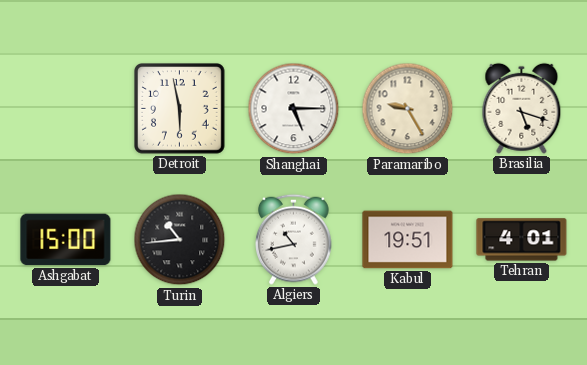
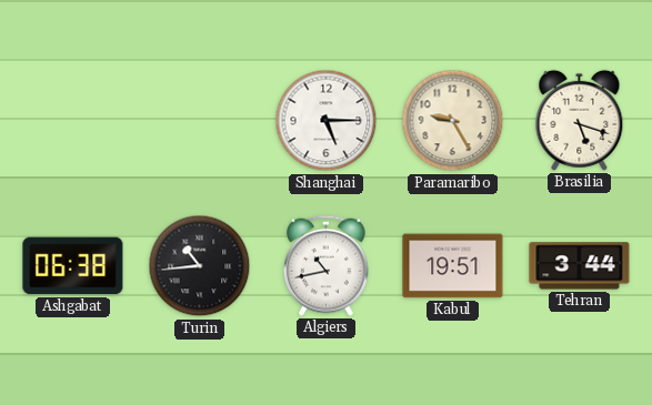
Detroit: 5:58 -> none
Ashgabat: 15:00 -> 06:38
Tehran: 4:01 -> 3:44
